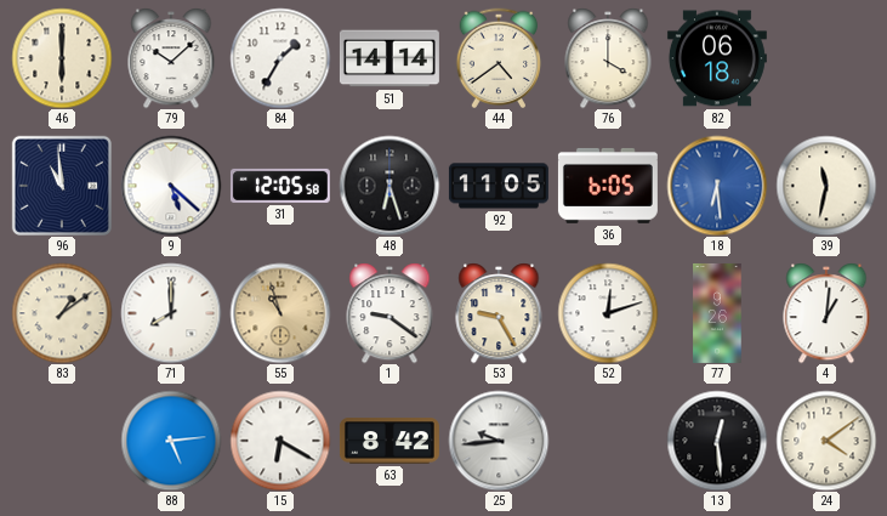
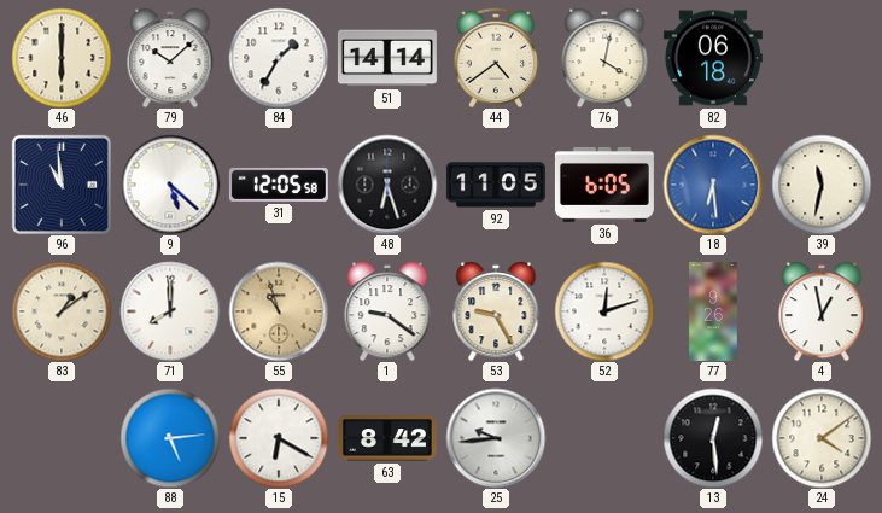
76: 4:00 -> 4:02
4: 1:01 -> 12:58
